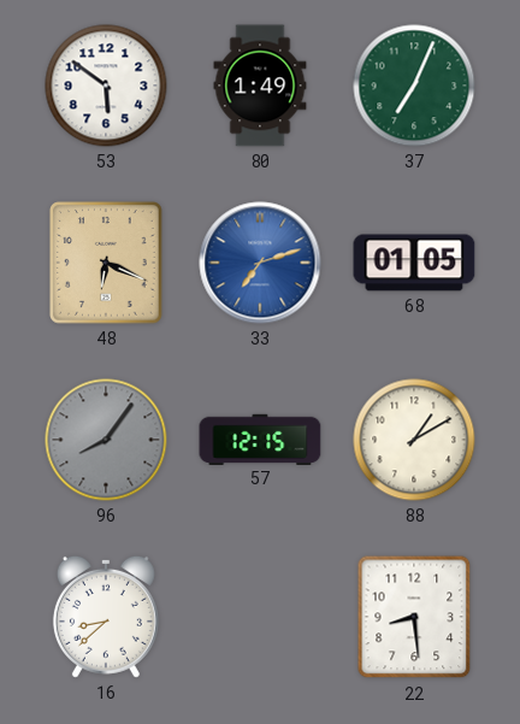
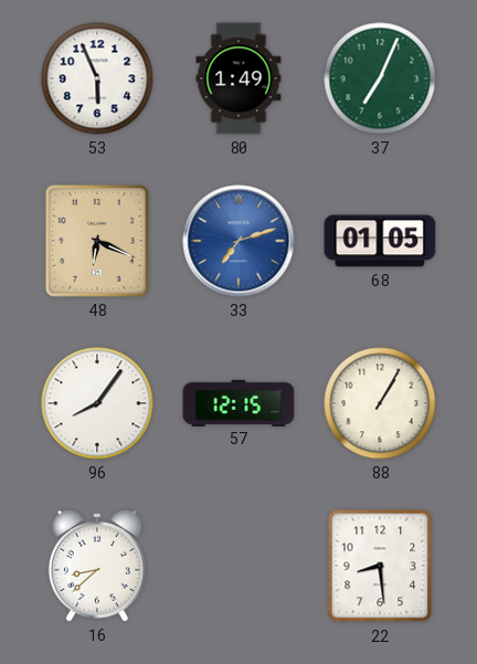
53: 5:51 -> 5:56
96 dial: grey -> white
88: 1:10 -> 1:05
